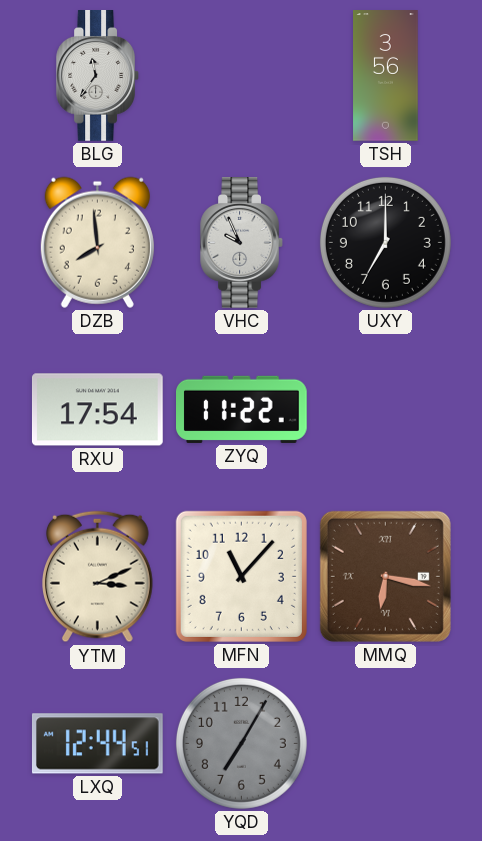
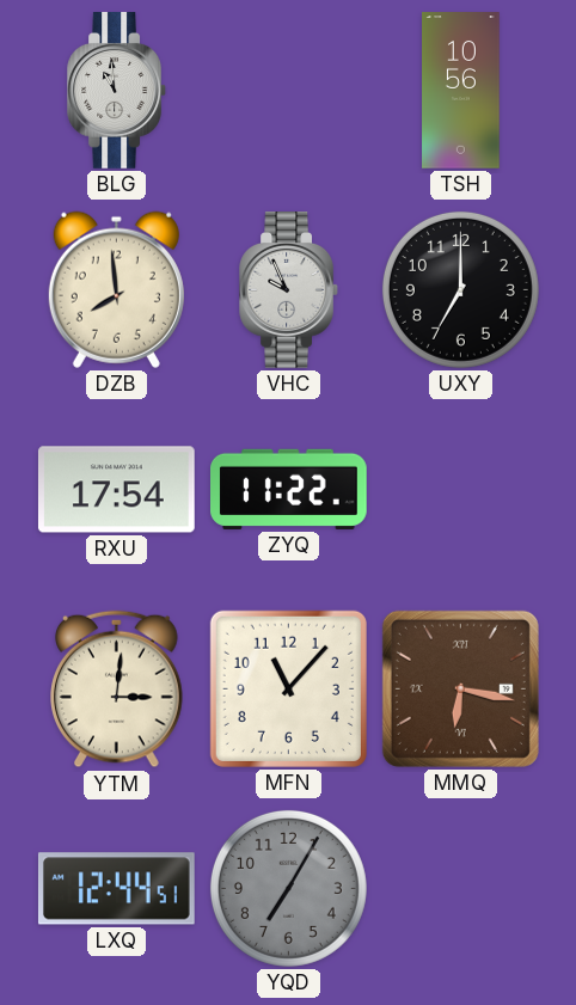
BLG: 11:36 -> 10:59
TSH: 3:56 -> 10:56
YTM: 3:11 -> 3:01
